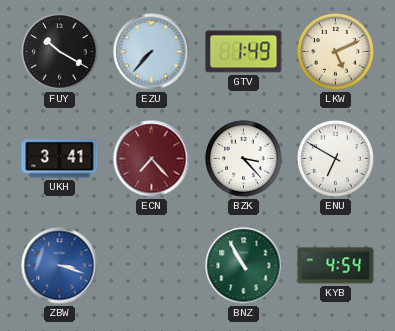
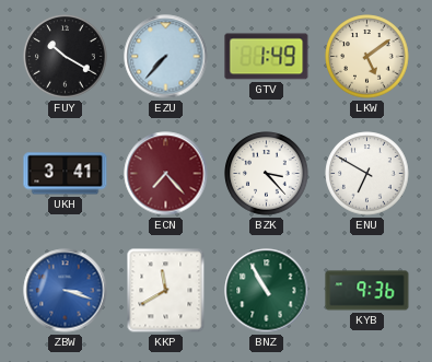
LKW: 5:11 -> 5:09
KKP: none -> 11:40
KYB: 4:54 -> 9:36
